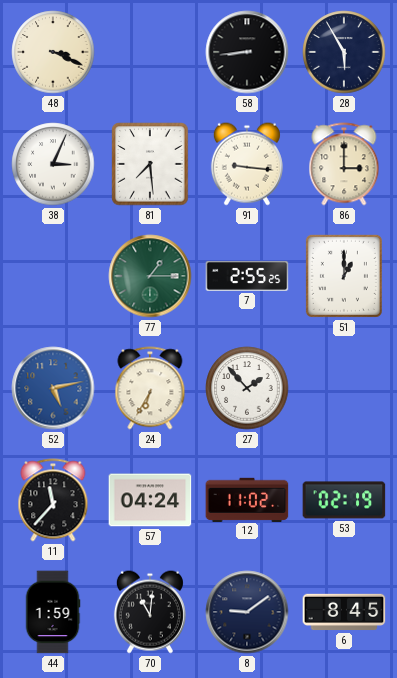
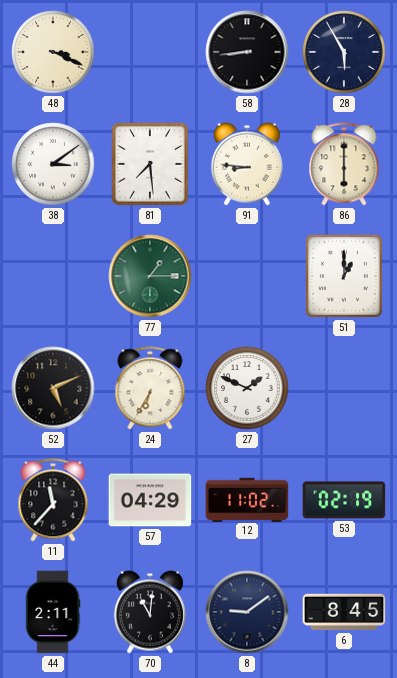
38: 3:04 -> 3:09
91: 9:16 -> 8:46
86: 3:00 -> 6:00
7: 2:55 -> none
52: 5:13 -> 5:11
52 dial: blue -> black
27: 1:53 -> 1:49
57: 04:24 -> 04:29
44: 1:59 -> 2:11
